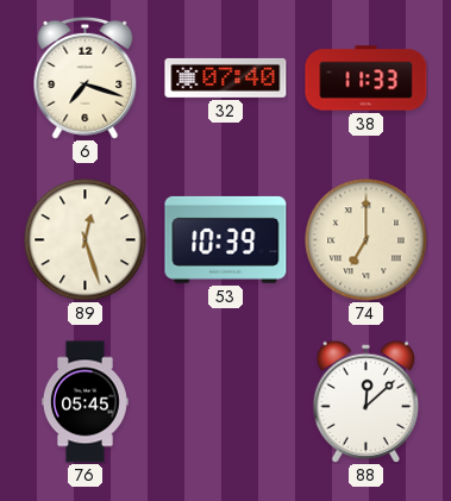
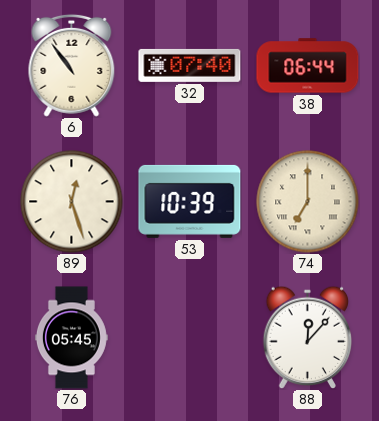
6: 7:18 -> 10:54
38: 11:33 -> 06:44
88: 12:08 -> 12:07
